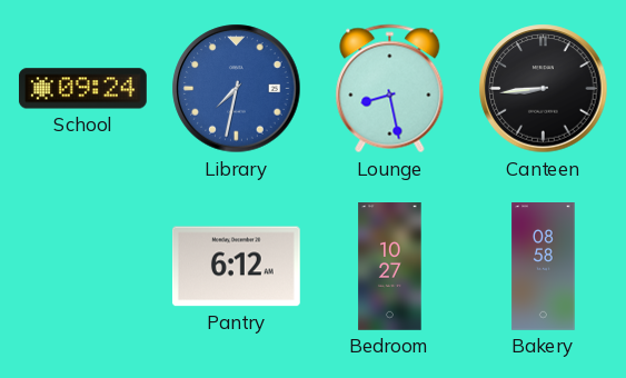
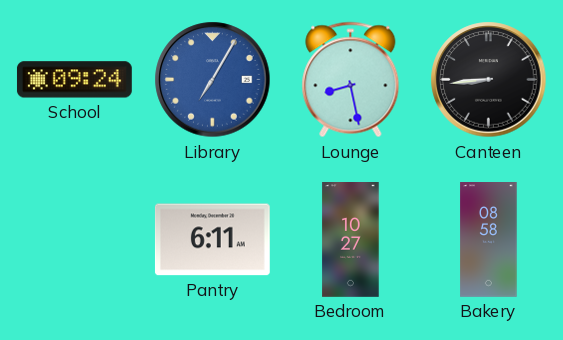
Library: 7:32 -> 7:05
Pantry: 6:12 -> 6:11
